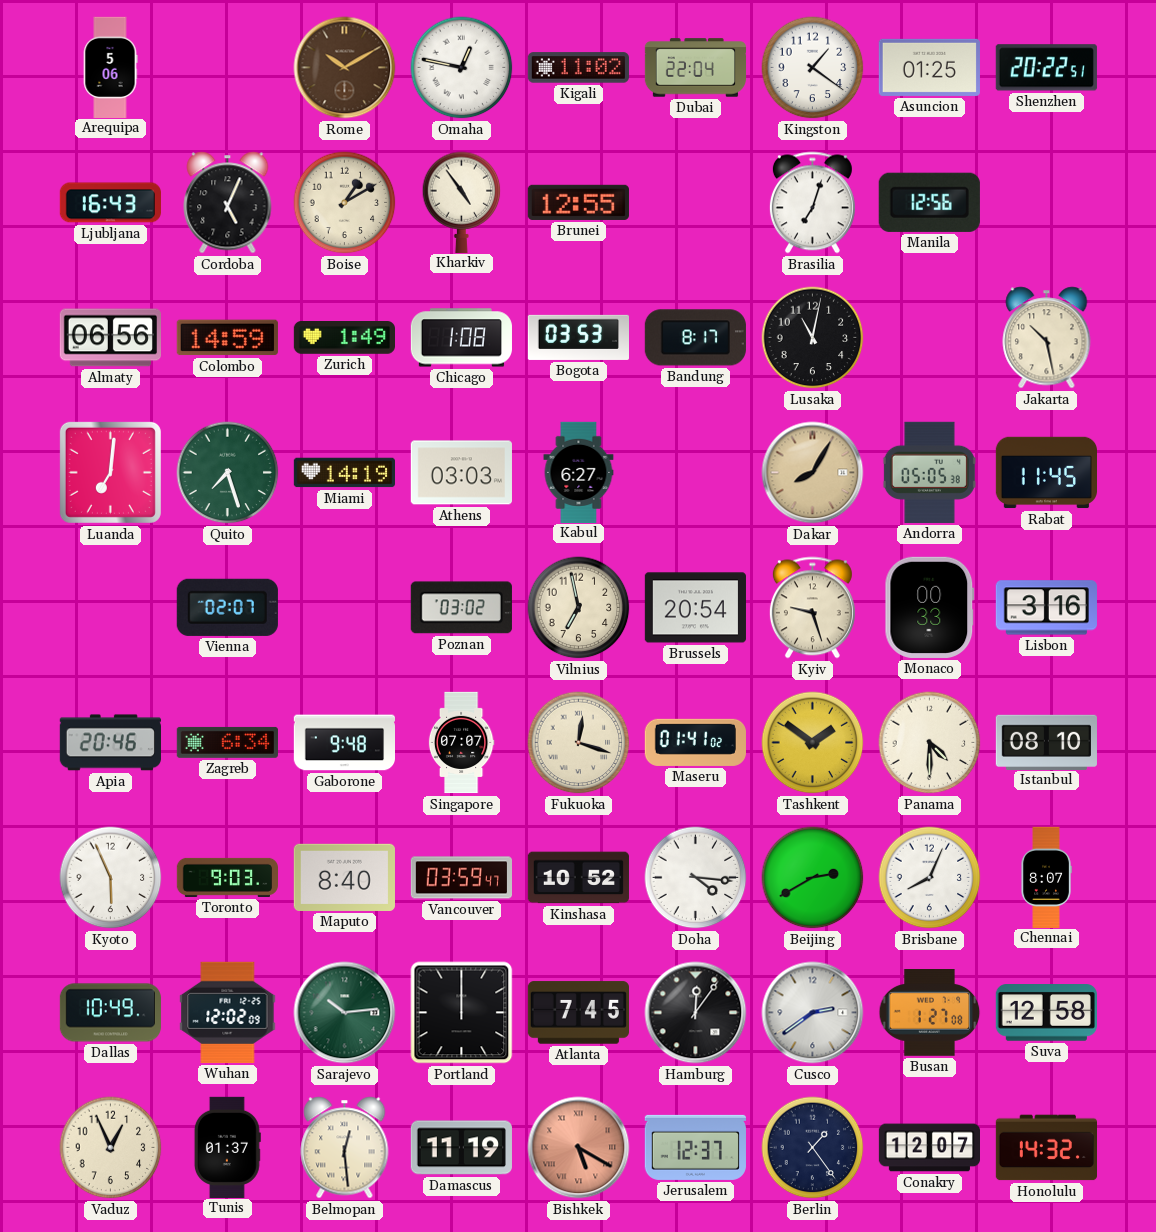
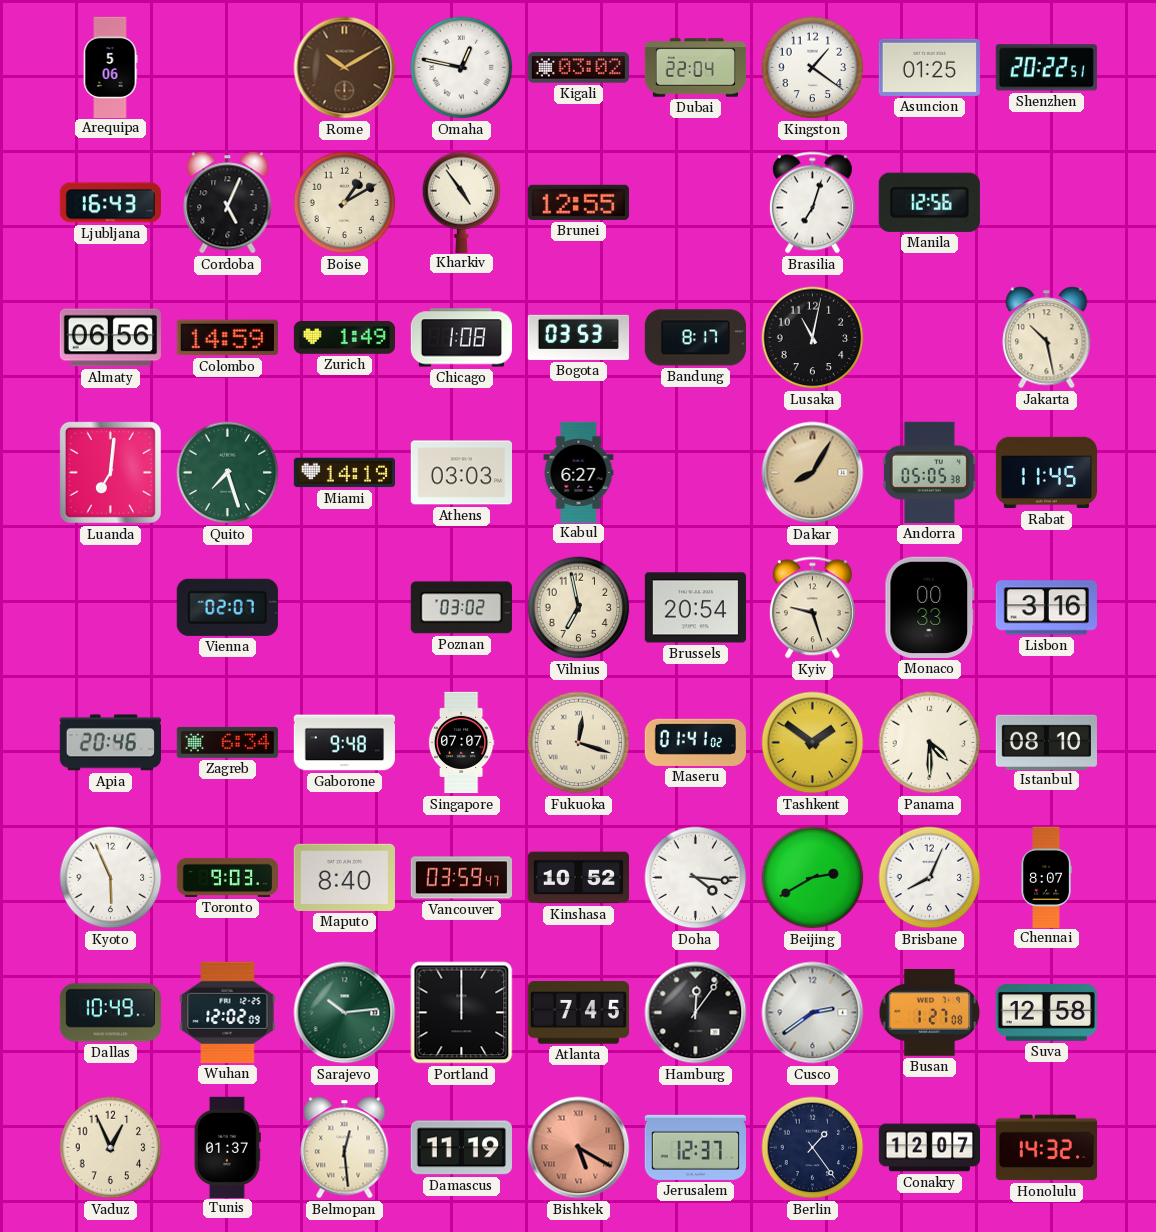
Kigali: 11:02 -> 03:02
